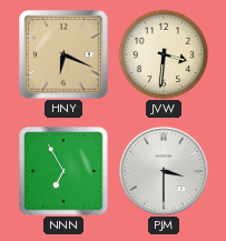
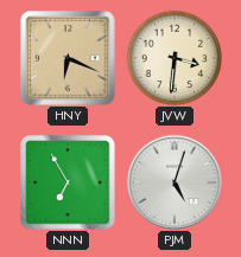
PJM: 3:30 -> 5:03
